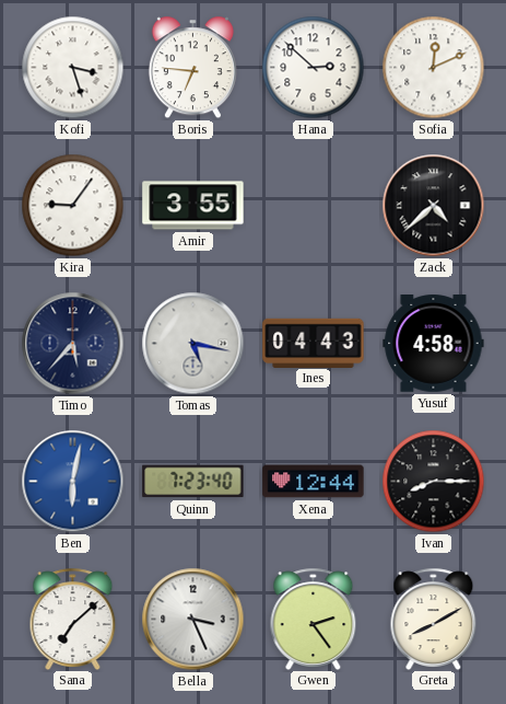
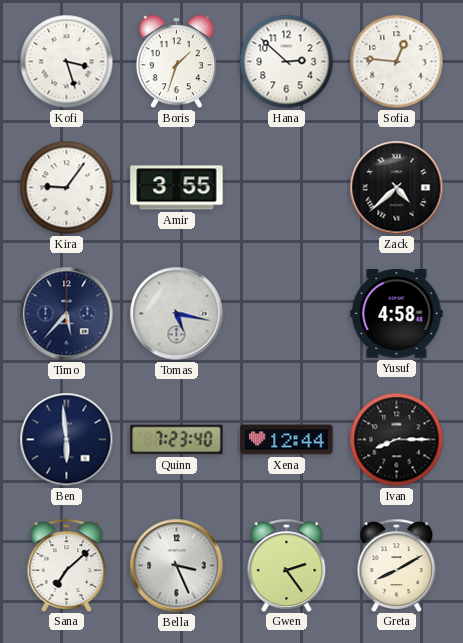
Boris: 6:46 -> 1:33
Sofia: 12:11 -> 12:46
Ines: 04:43 -> none
Ben: 6:02 -> 5:59
Ben dial: blue -> navy
